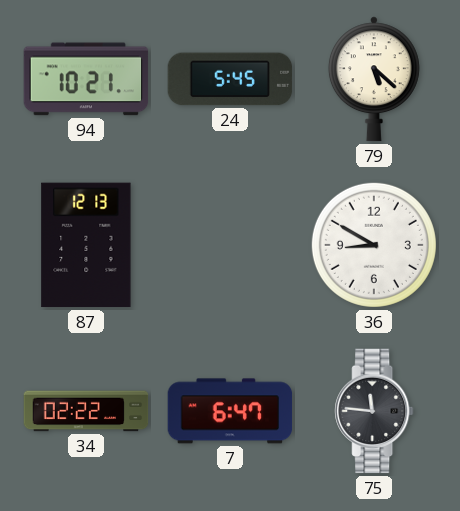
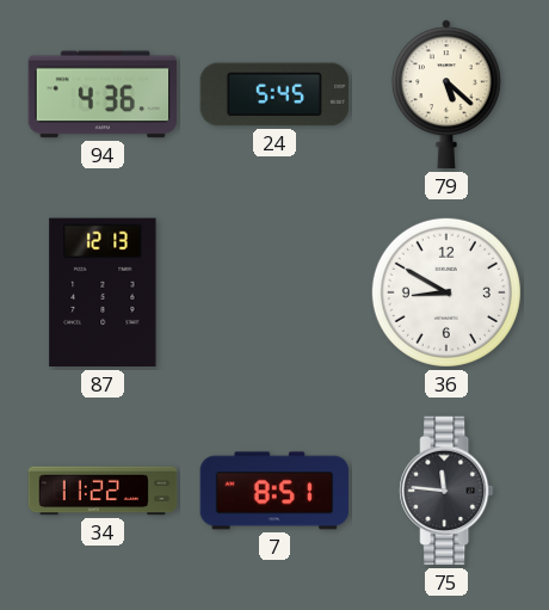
94: 10:21 -> 4:36
34: 02:22 -> 11:22
7: 6:47 -> 8:51
